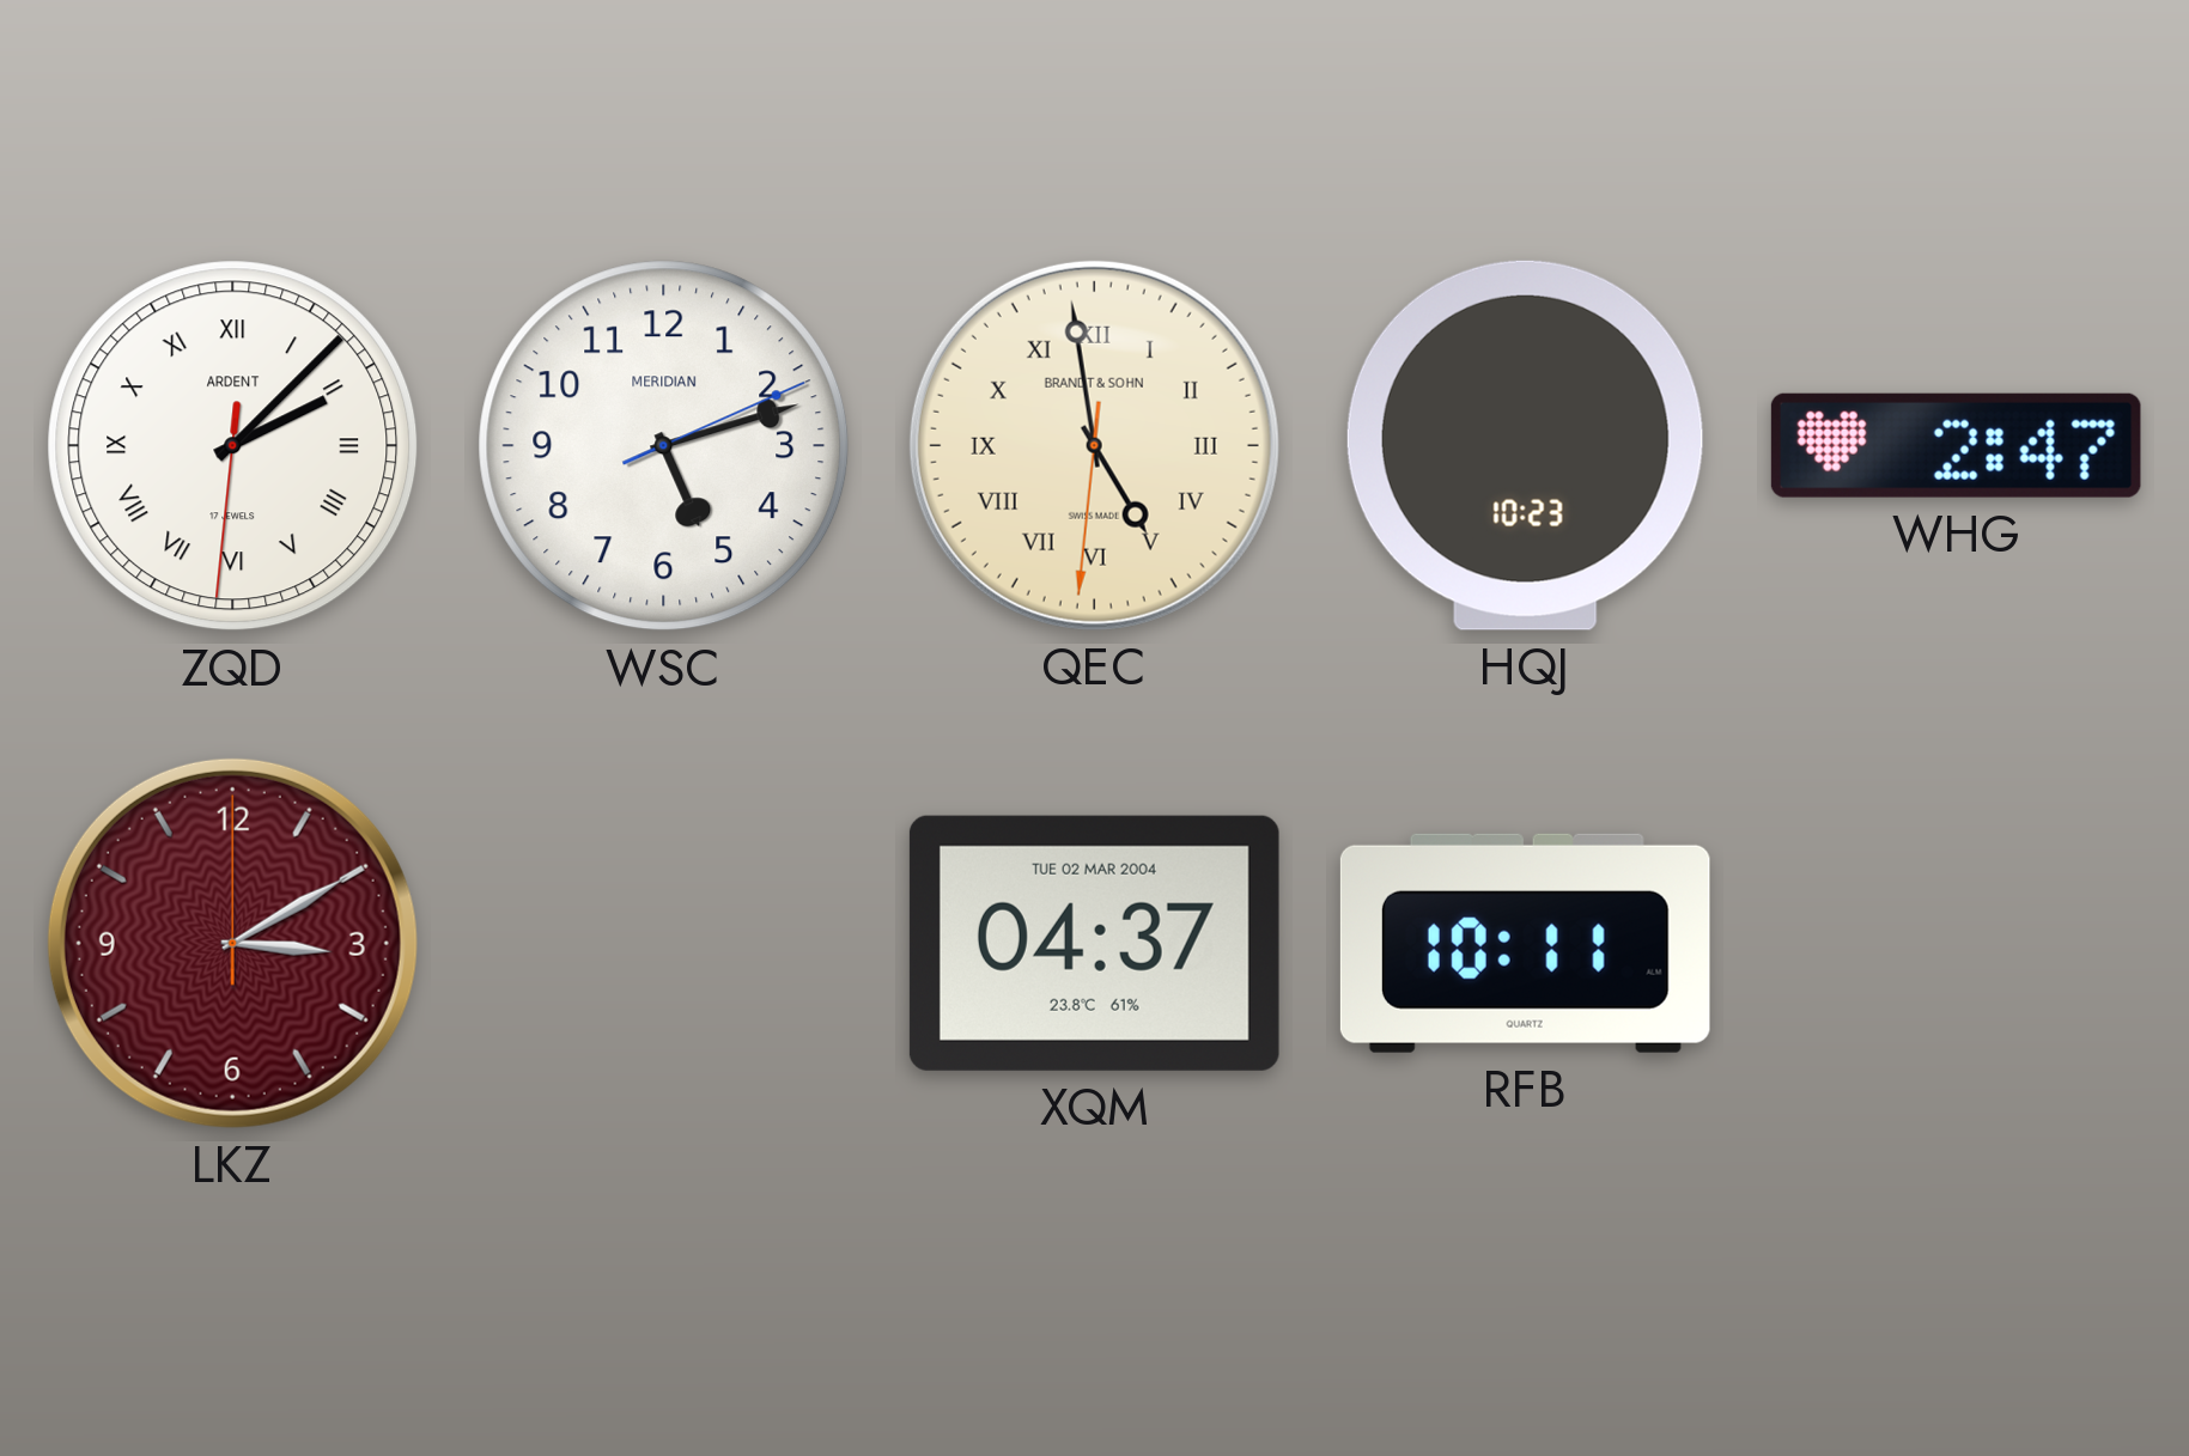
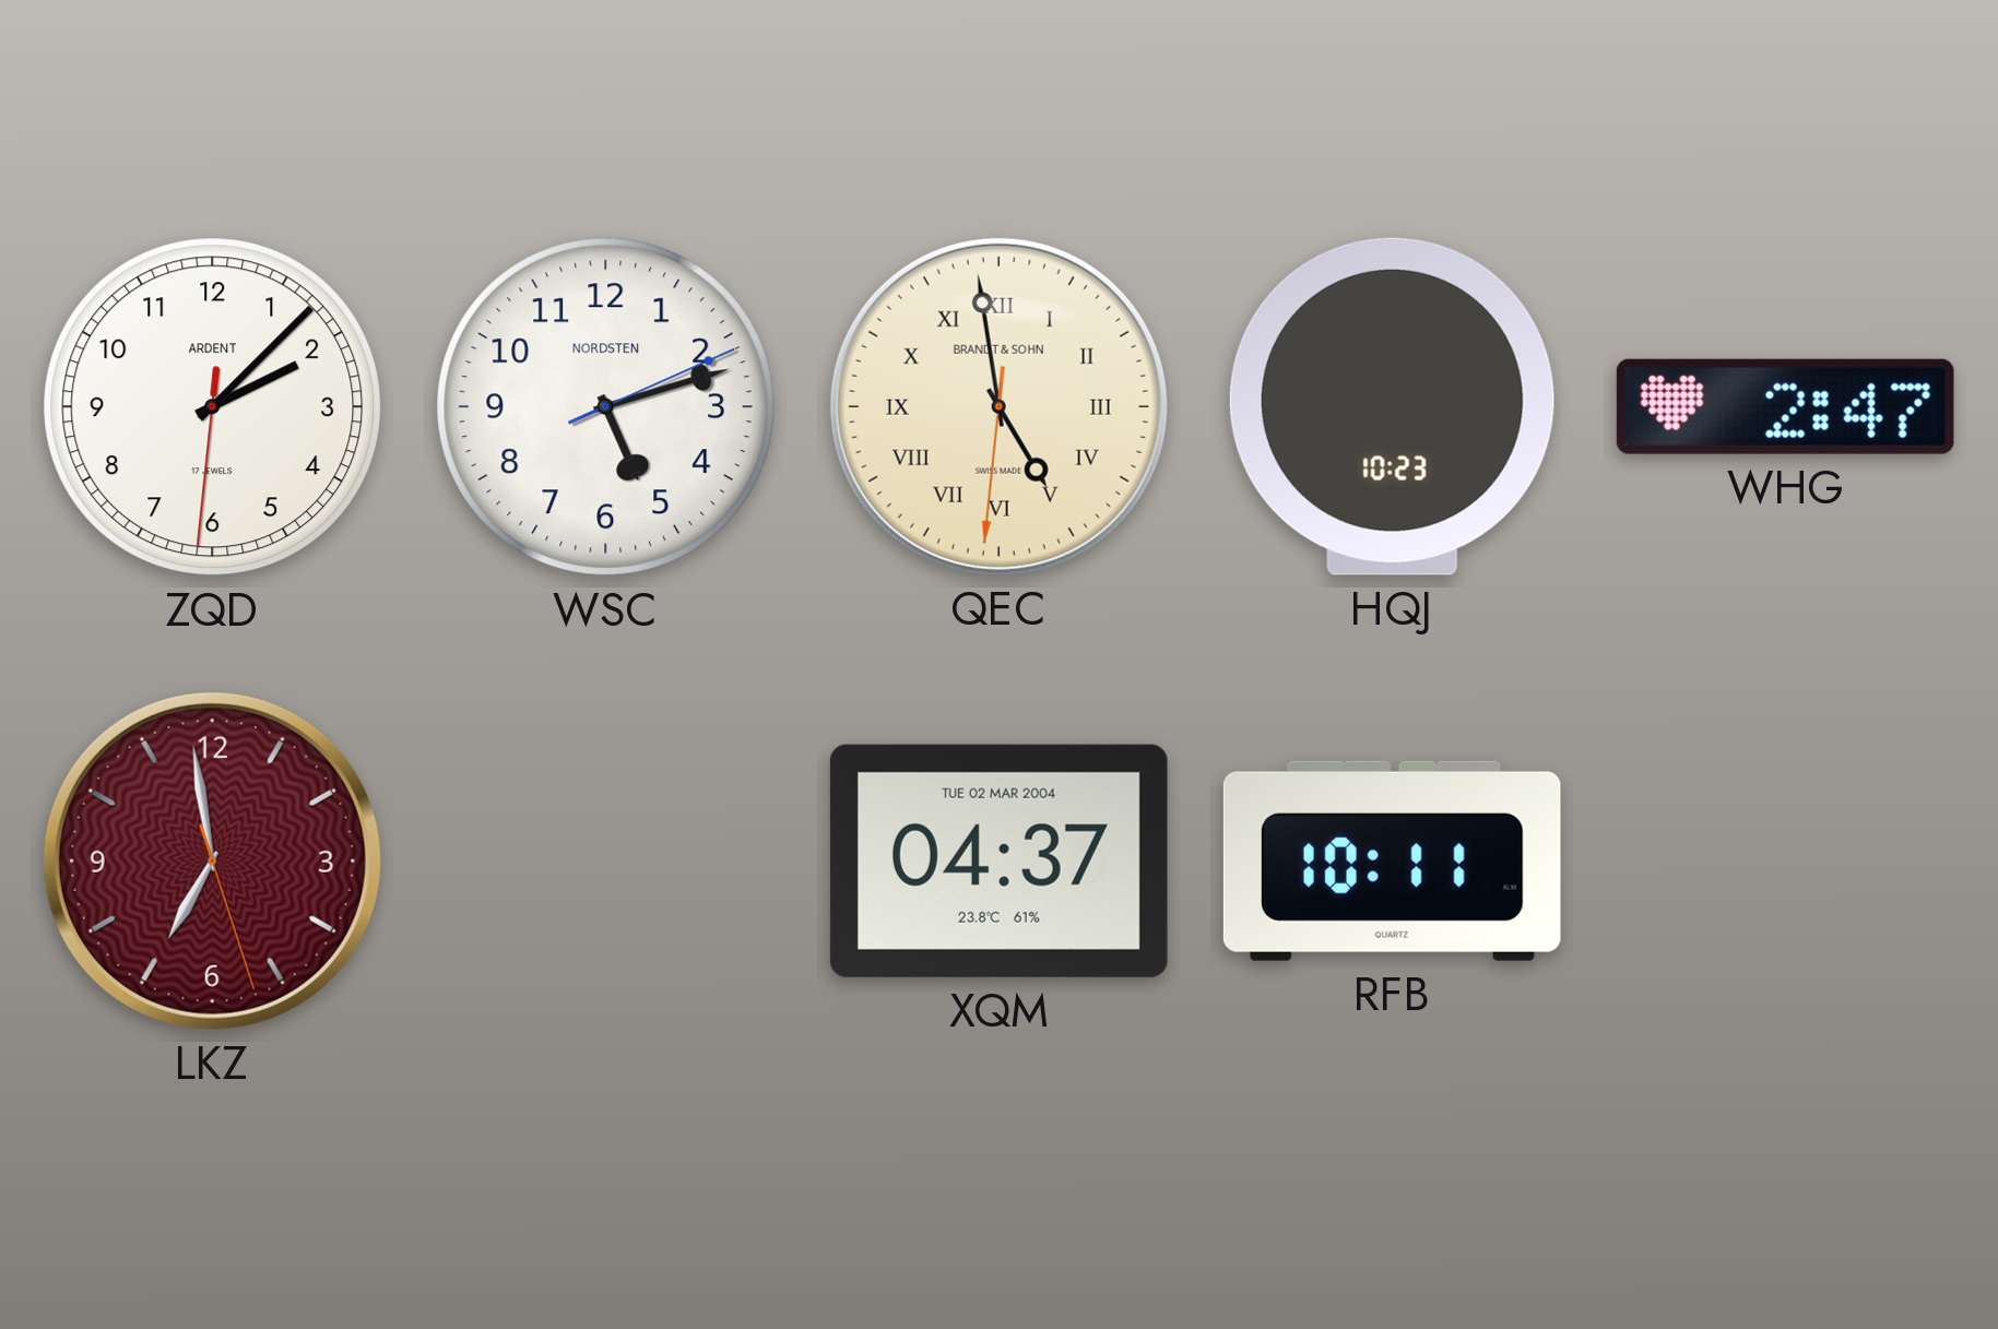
ZQD numerals: Roman -> Arabic
WSC brand: MERIDIAN -> NORDSTEN
LKZ: 3:10 -> 6:58
